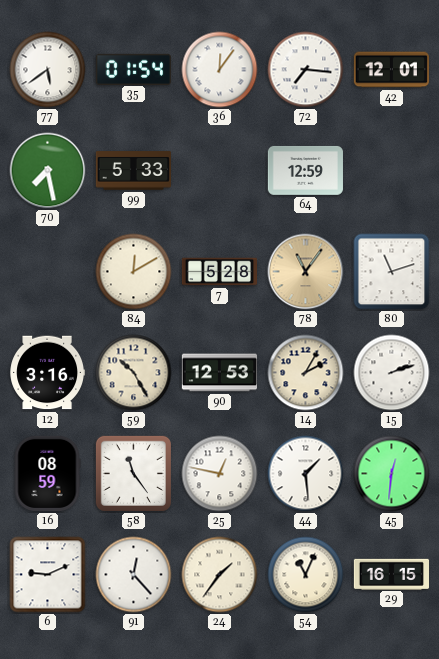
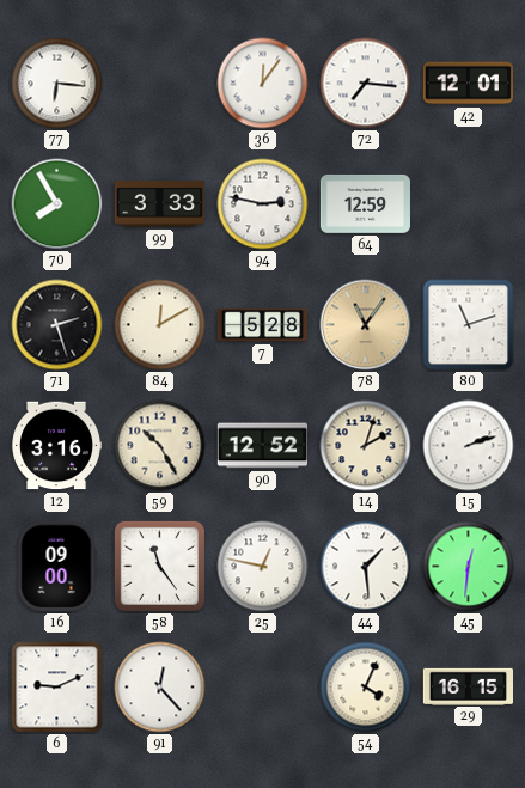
77: 5:39 -> 6:16
35: 01:54 -> none
70: 7:28 -> 7:55
99: 5:33 -> 3:33
94: none -> 2:47
71: none -> 2:27
90: 12:53 -> 12:52
14: 2:05 -> 2:03
16: 08:59 -> 09:00
24: 1:36 -> none
54: 11:04 -> 4:04
